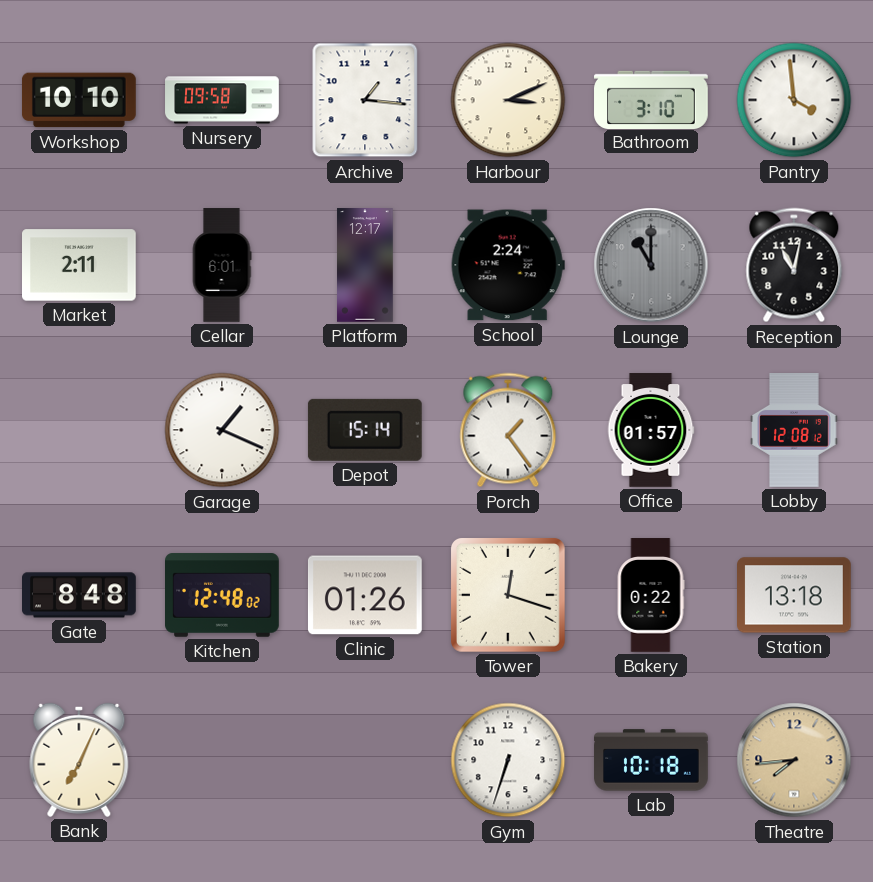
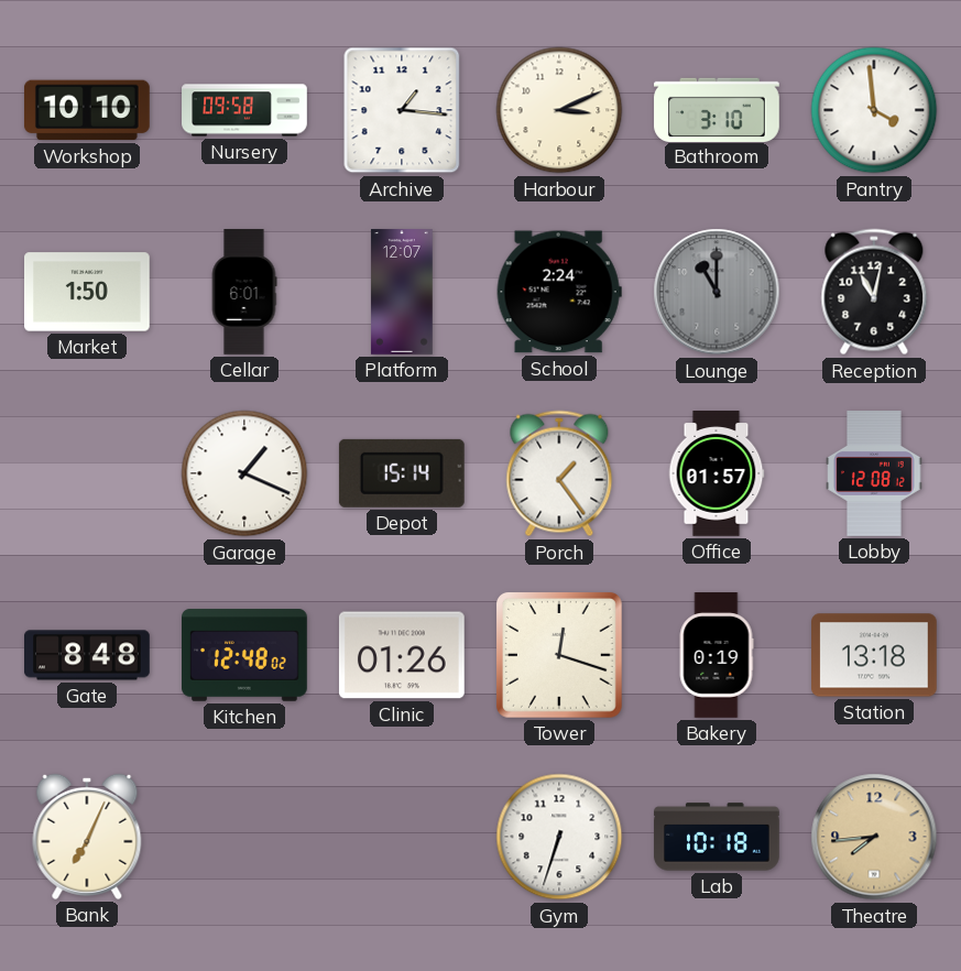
Market: 2:11 -> 1:50
Platform: 12:17 -> 12:07
Bakery: 0:22 -> 0:19
